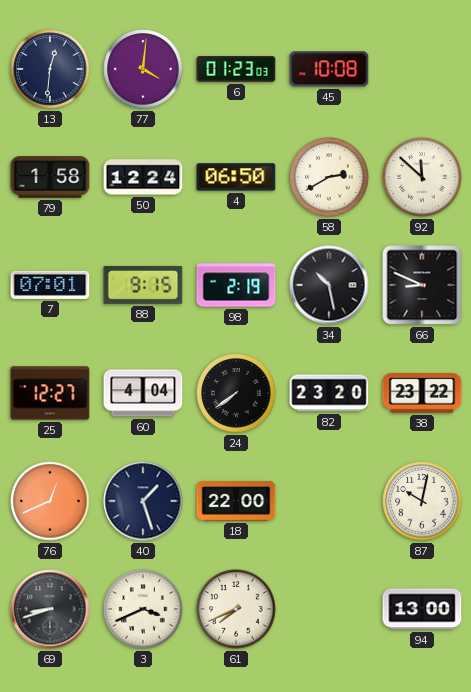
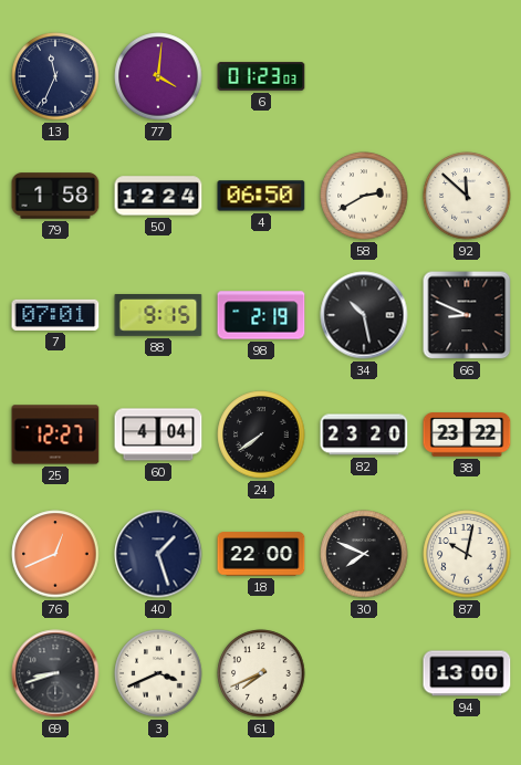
13: 12:31 -> 11:34
45: 10:08 -> none
30: none -> 7:49
